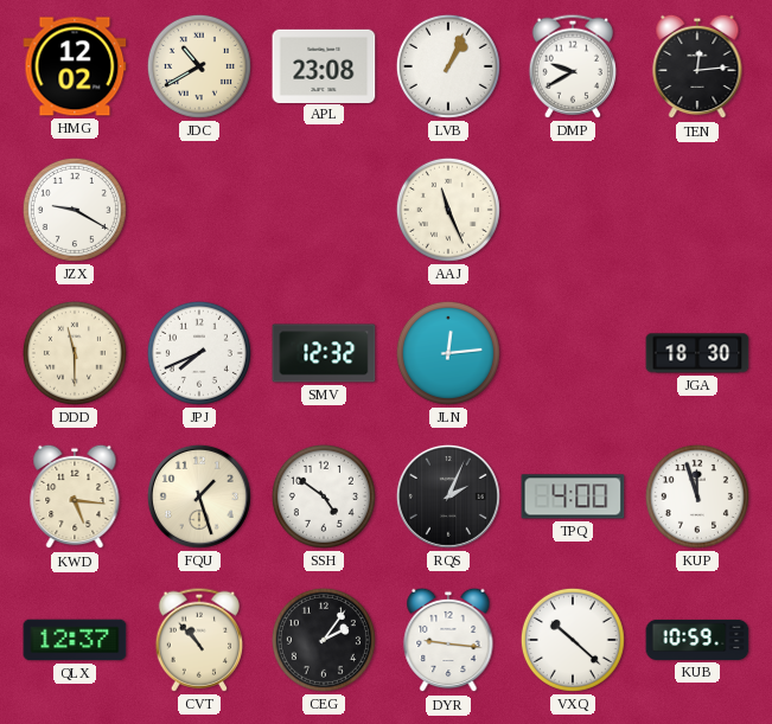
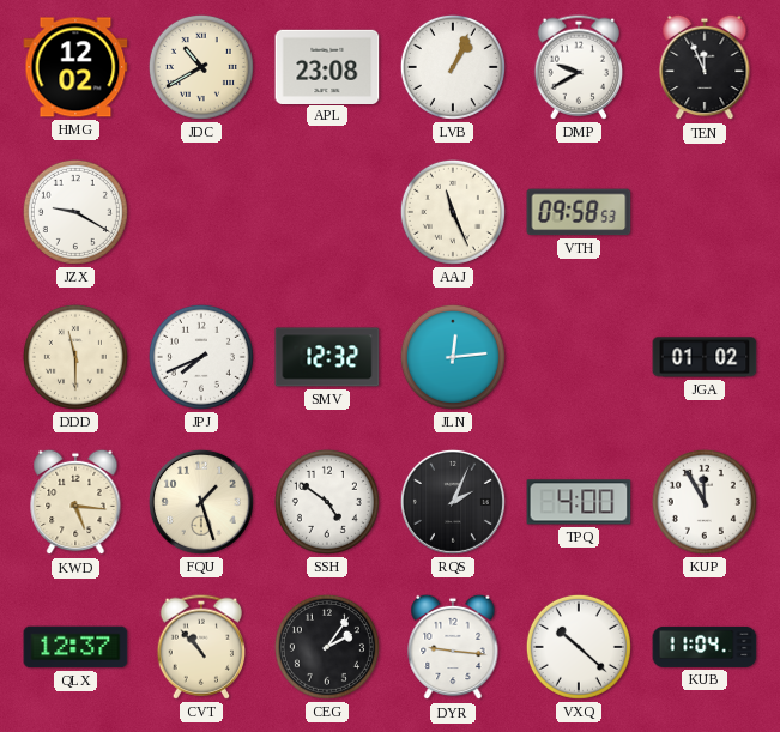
TEN: 12:14 -> 11:56
VTH: none -> 09:58
JGA: 18:30 -> 01:02
KUP: 11:57 -> 11:55
KUB: 10:59 -> 11:04
